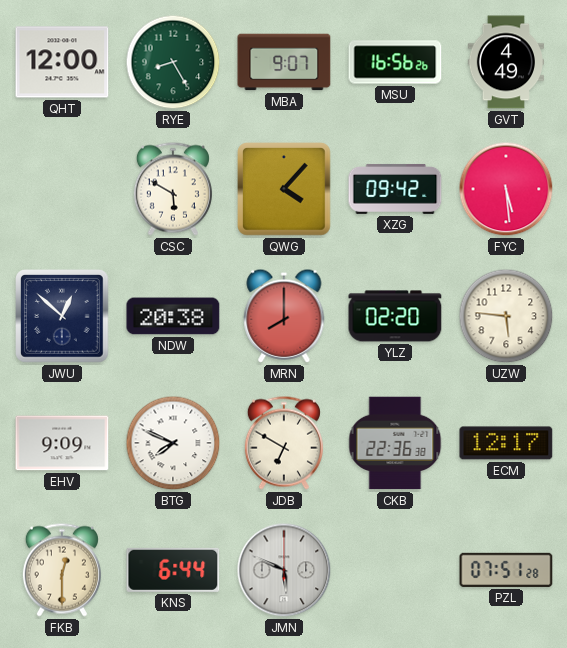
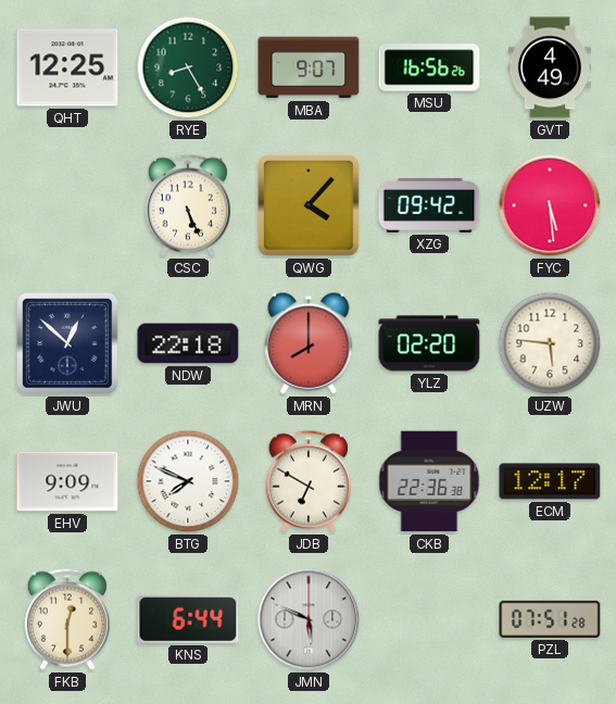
QHT: 12:00 -> 12:25
CSC: 5:50 -> 5:26
NDW: 20:38 -> 22:18
